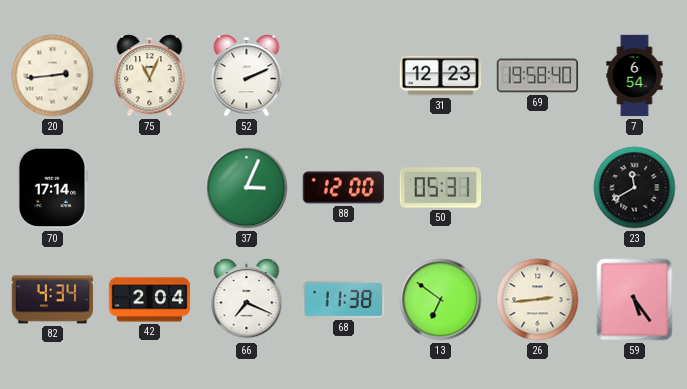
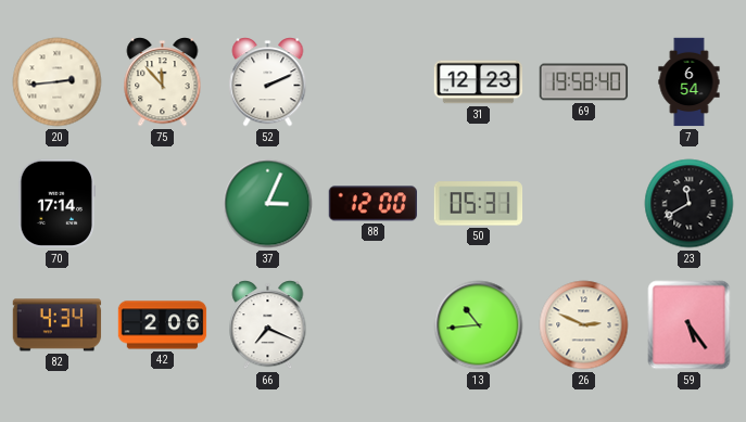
75: 11:04 -> 11:53
42: 2:04 -> 2:06
68: 11:38 -> none
13: 6:51 -> 10:44
26: 2:44 -> 2:49
